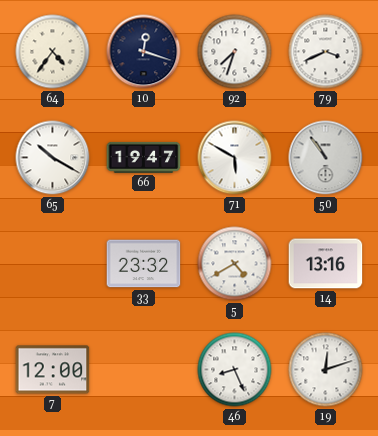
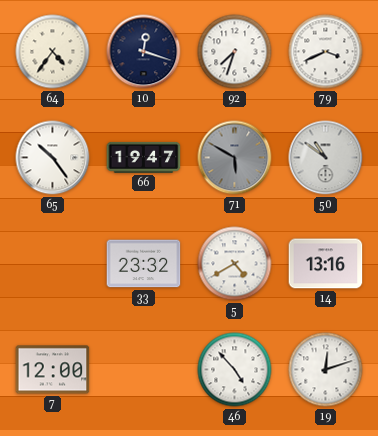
65: 10:20 -> 10:24
71 dial: white -> grey
50: 10:54 -> 10:51
46: 8:26 -> 4:53
